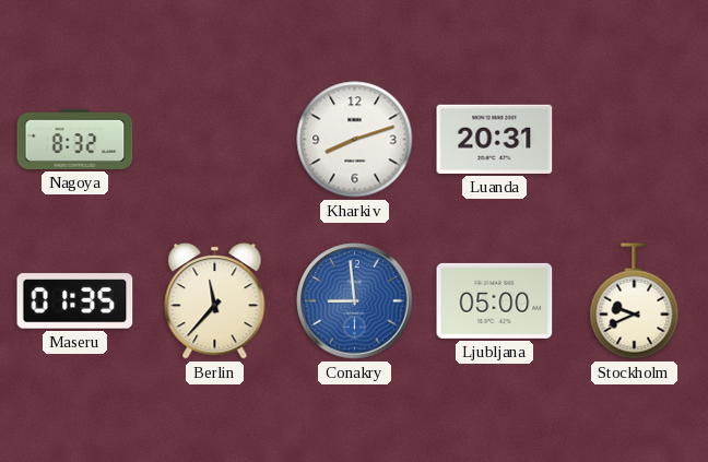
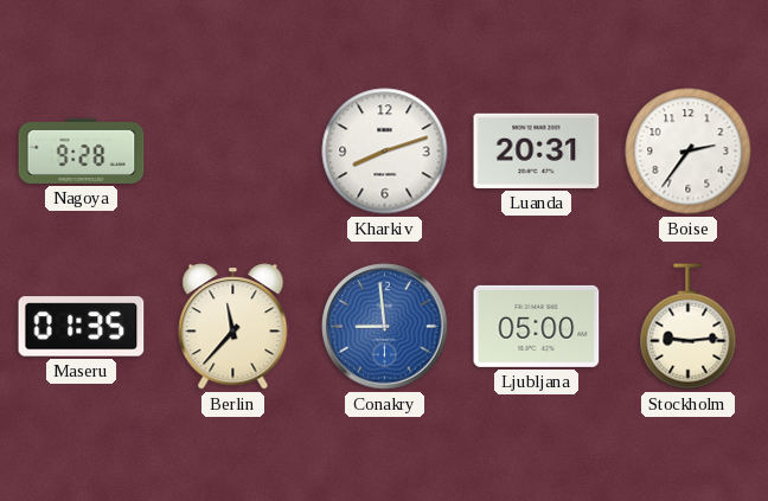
Nagoya: 8:32 -> 9:28
Boise: none -> 2:36
Stockholm: 9:41 -> 9:14
